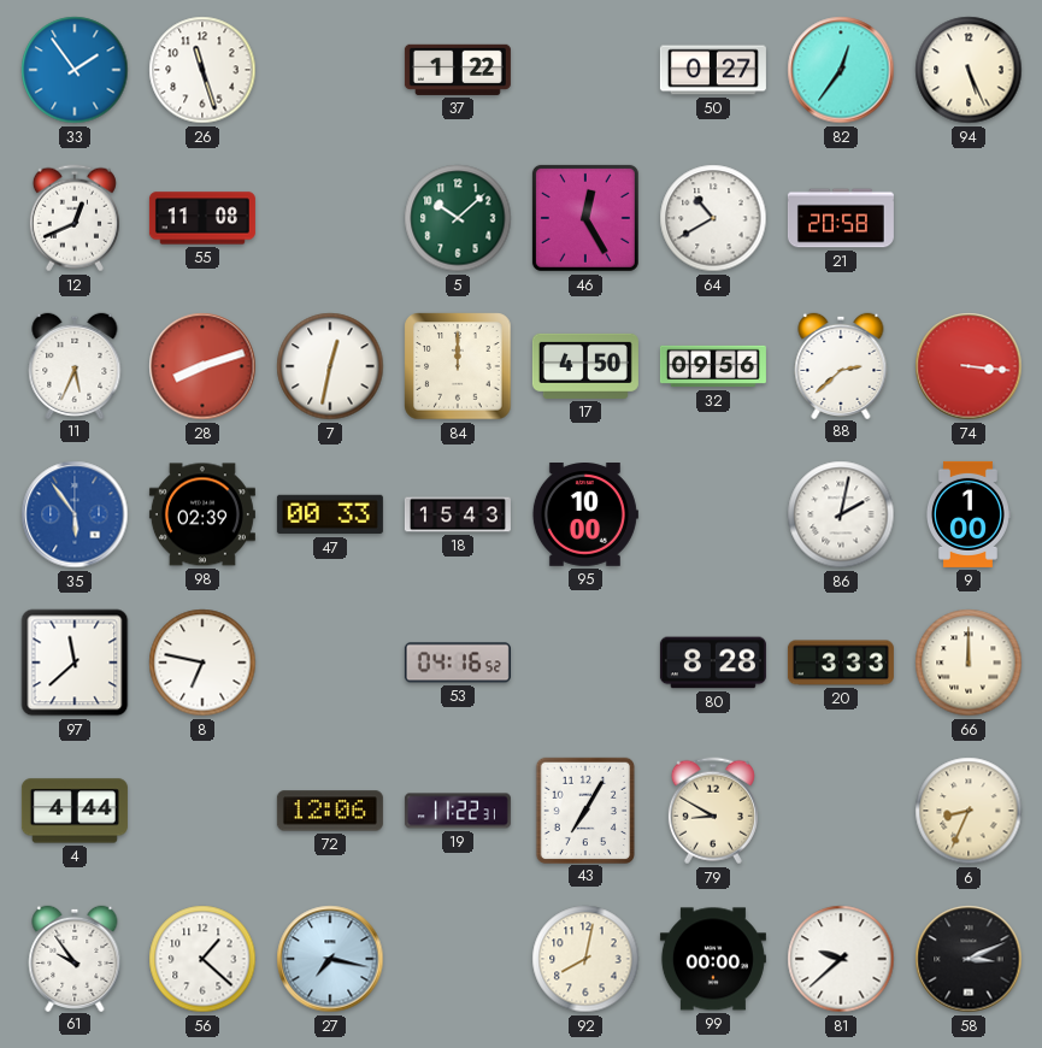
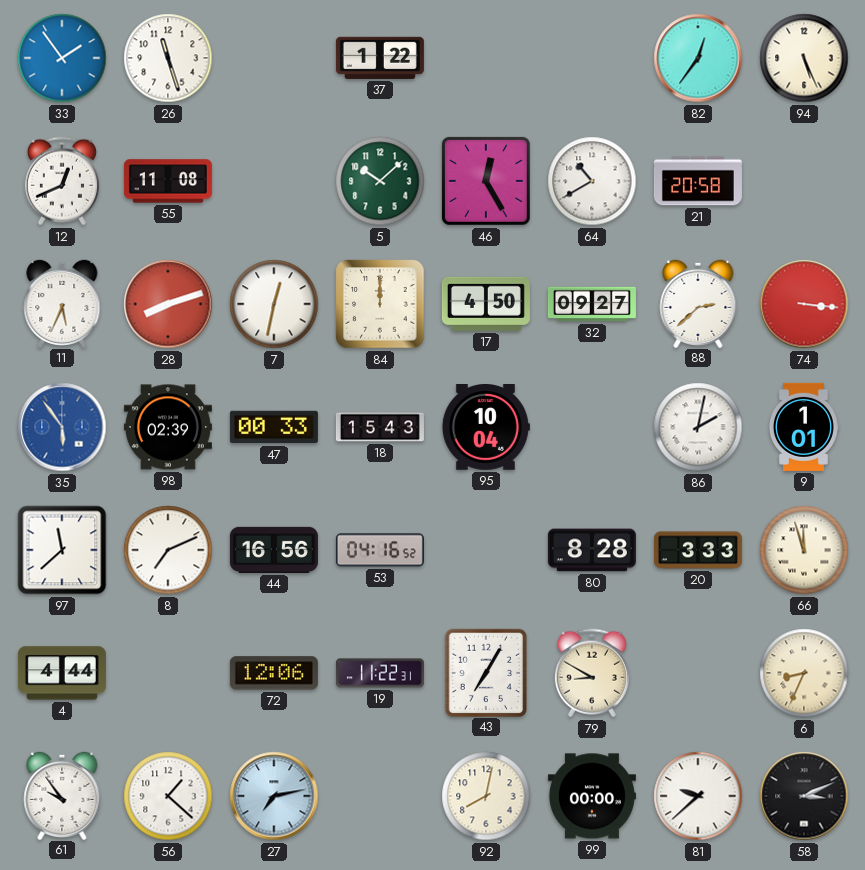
50: 0:27 -> none
32: 09:56 -> 09:27
95: 10:00 -> 10:04
9: 1:00 -> 1:01
8: 6:47 -> 7:11
44: none -> 16:56
66: 12:00 -> 11:57
27: 7:17 -> 7:13
